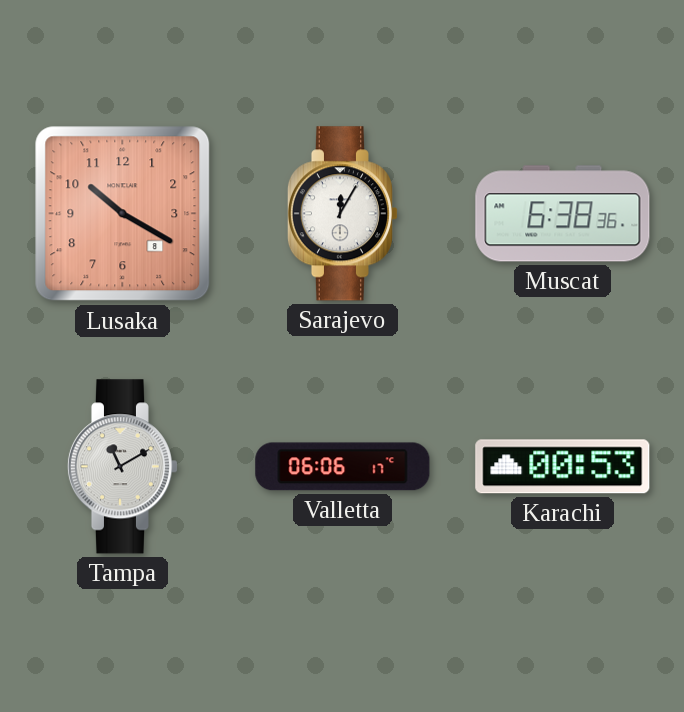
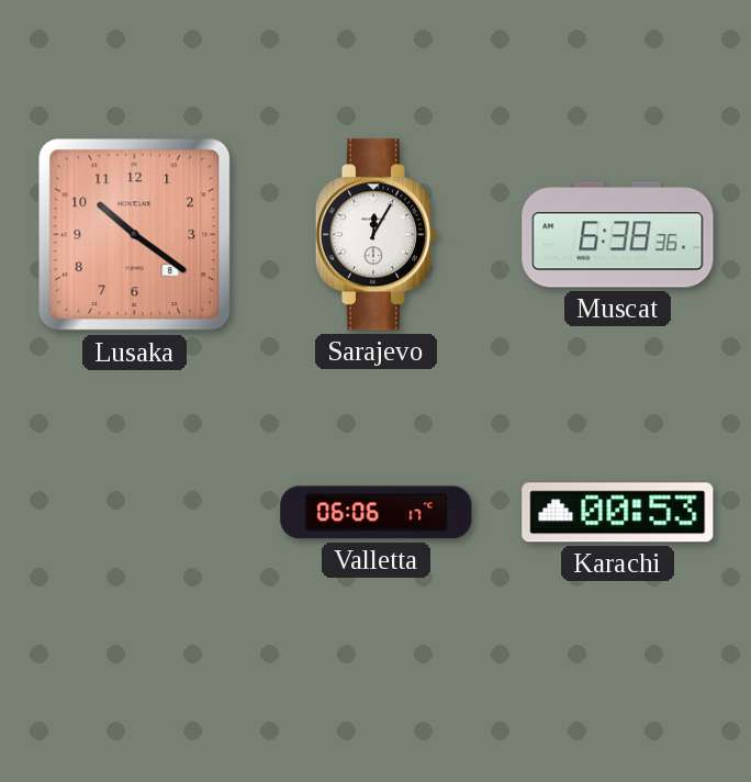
Lusaka: 10:20 -> 10:21
Tampa: 11:10 -> none
